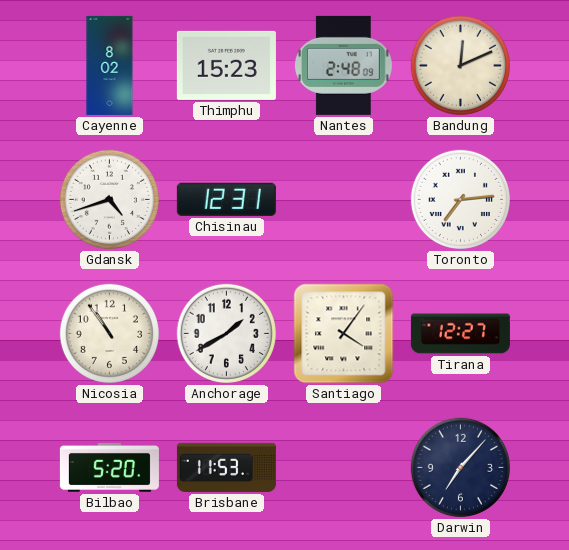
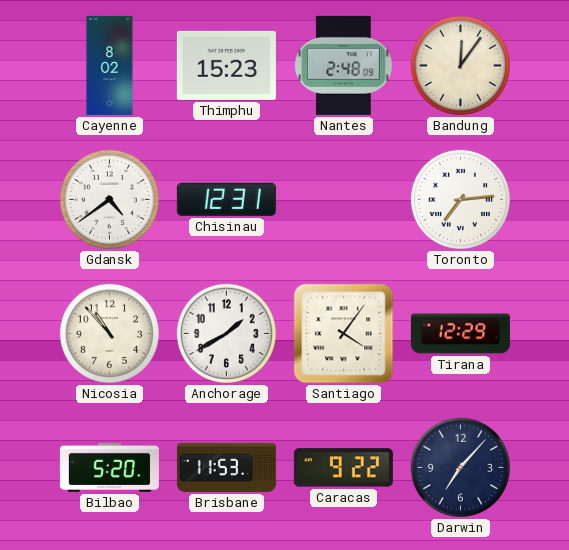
Bandung: 12:11 -> 12:06
Gdansk: 4:42 -> 4:39
Nicosia: 10:54 -> 10:53
Tirana: 12:27 -> 12:29
Caracas: none -> 9:22
